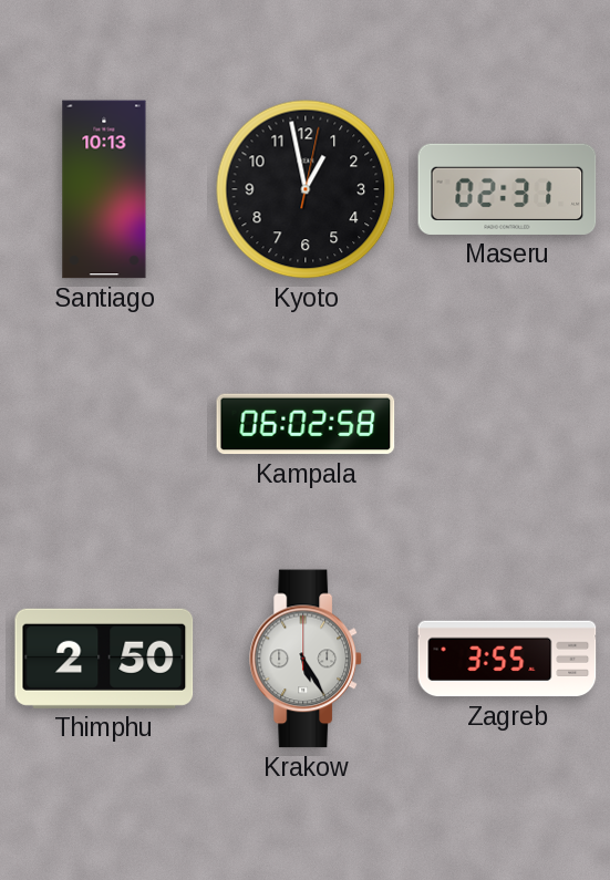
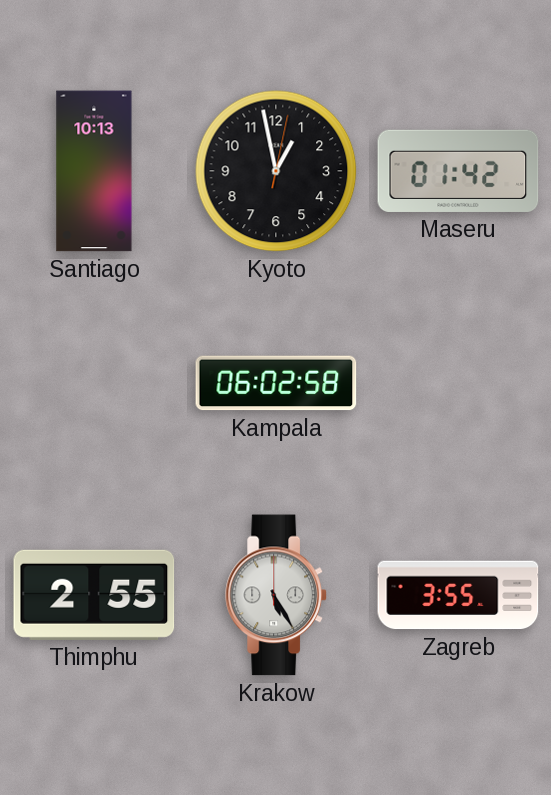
Maseru: 02:31 -> 01:42
Thimphu: 2:50 -> 2:55
